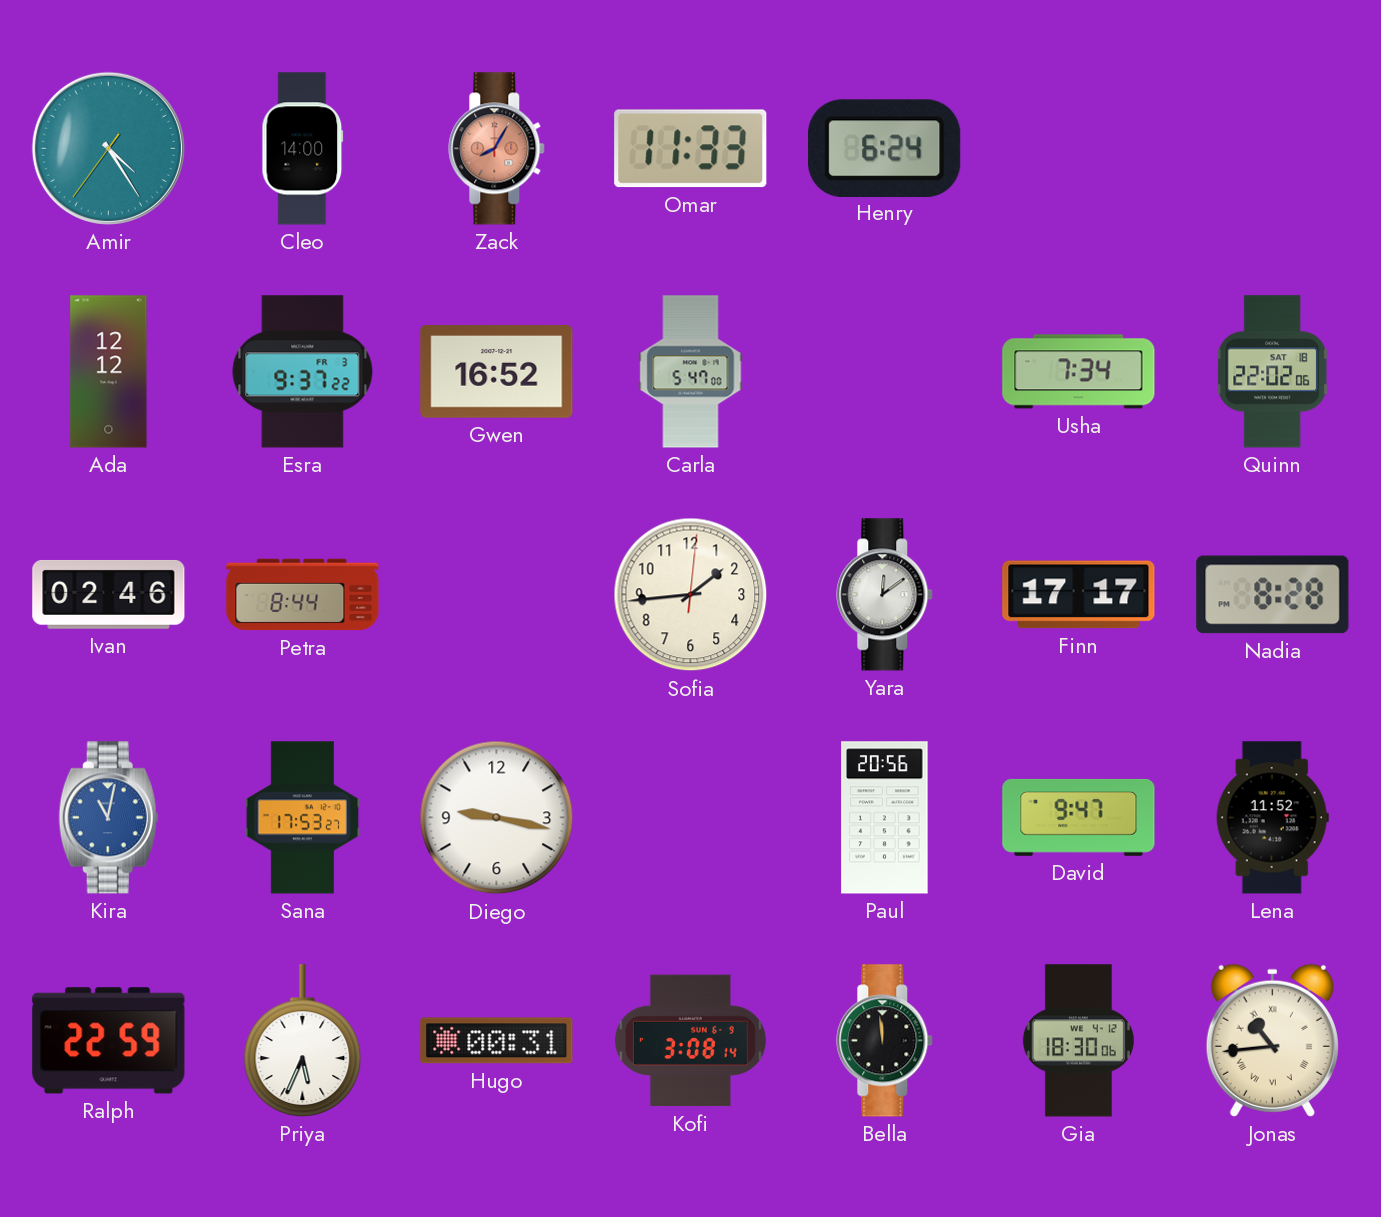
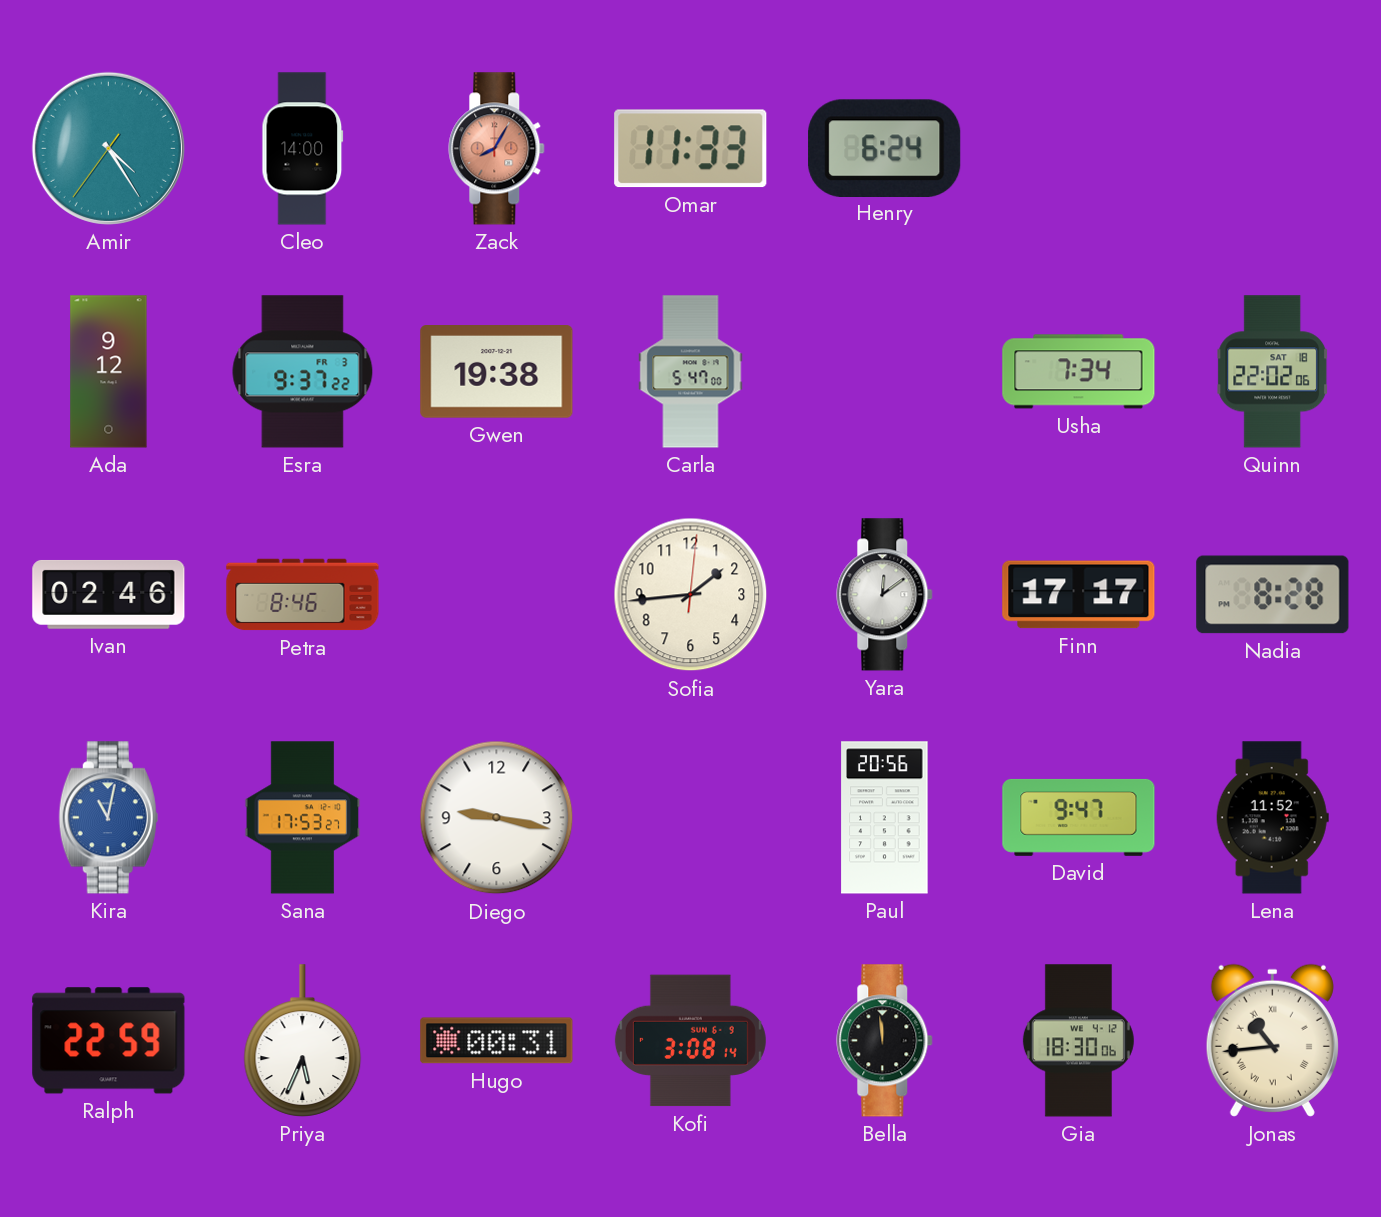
Ada: 12:12 -> 9:12
Gwen: 16:52 -> 19:38
Petra: 8:44 -> 8:46
